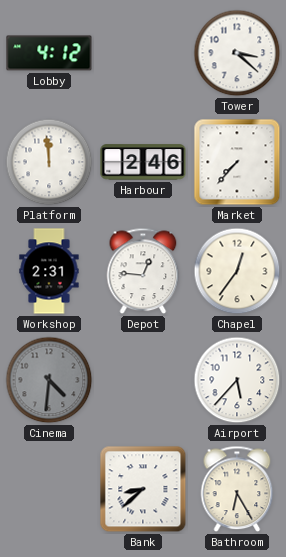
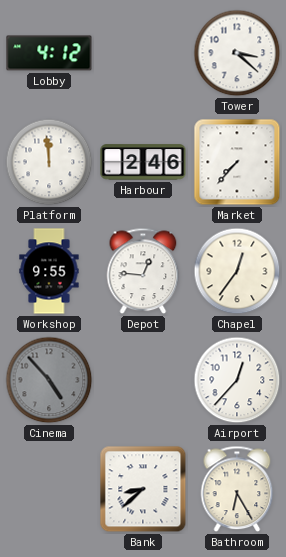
Workshop: 2:31 -> 9:55
Cinema: 4:31 -> 4:53
Airport: 5:37 -> 12:37
